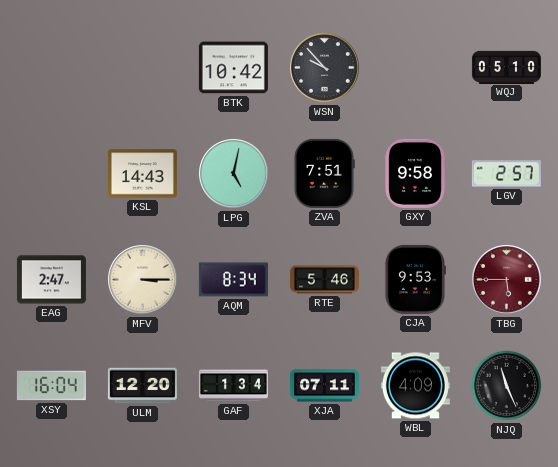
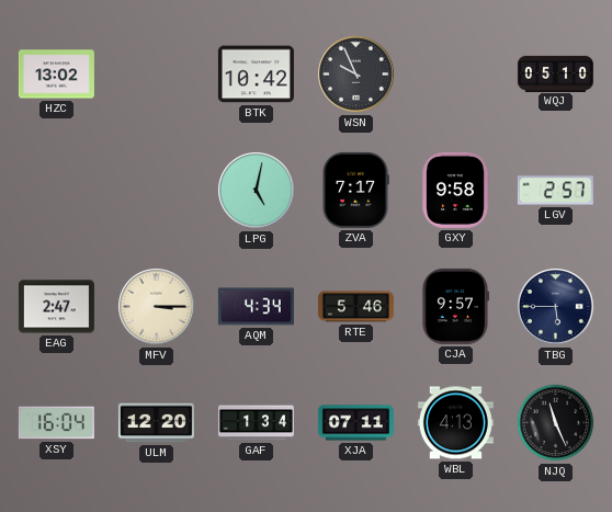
HZC: none -> 13:02
WSN: 9:53 -> 9:56
KSL: 14:43 -> none
ZVA: 7:51 -> 7:17
AQM: 8:34 -> 4:34
CJA: 9:53 -> 9:57
TBG dial: burgundy -> navy
WBL: 4:09 -> 4:13
